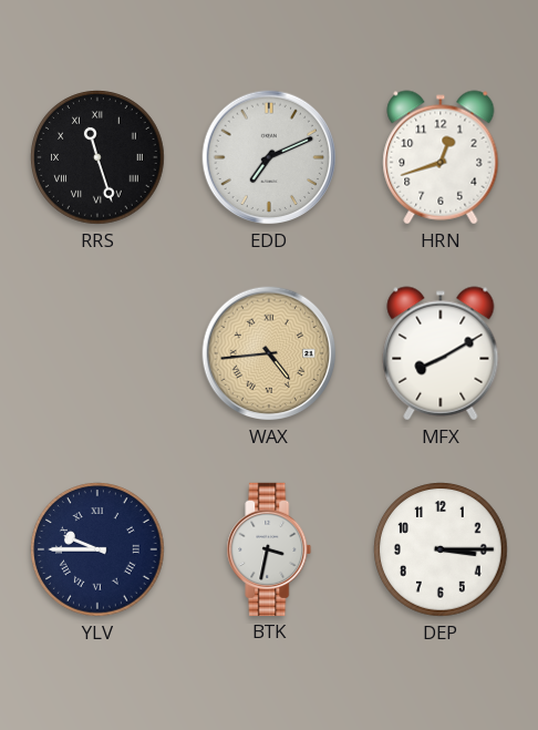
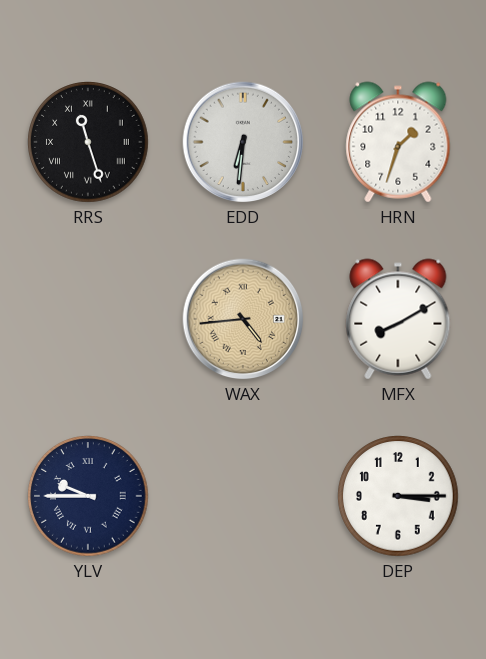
EDD: 7:11 -> 6:31
HRN: 12:42 -> 1:33
BTK: 3:32 -> none
